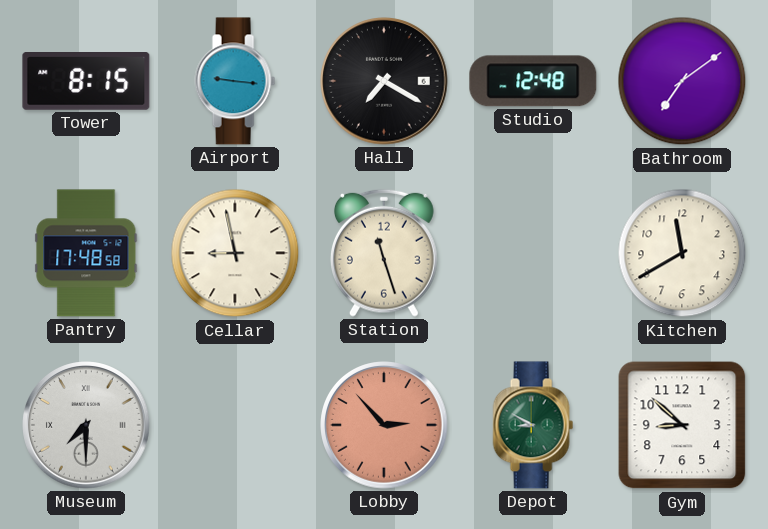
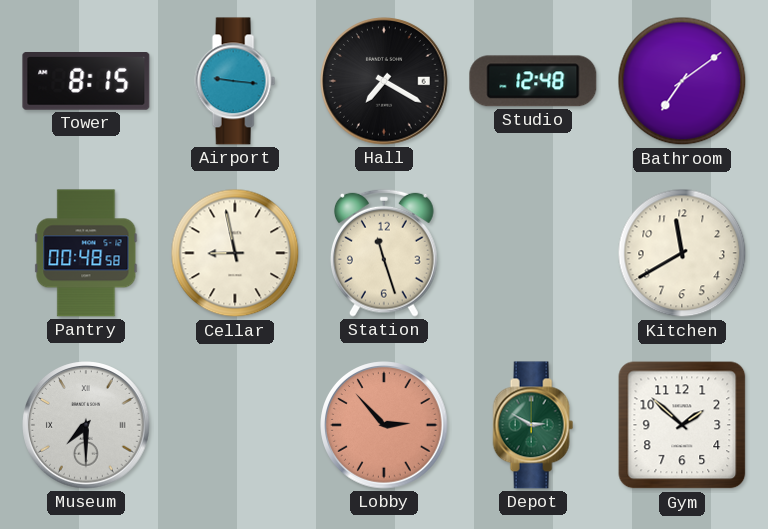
Pantry: 17:48 -> 00:48
Depot: 8:50 -> 2:50
Gym: 8:52 -> 1:52
